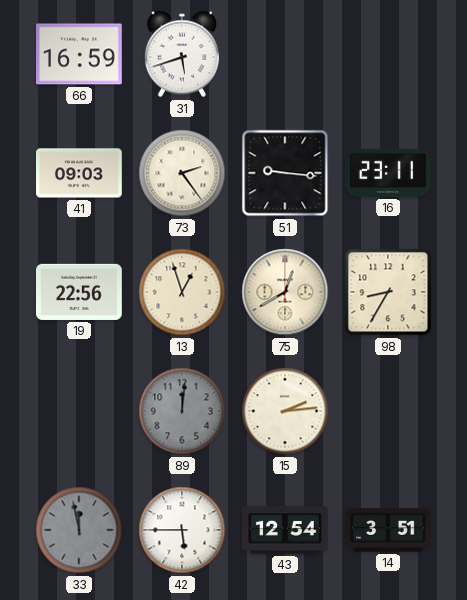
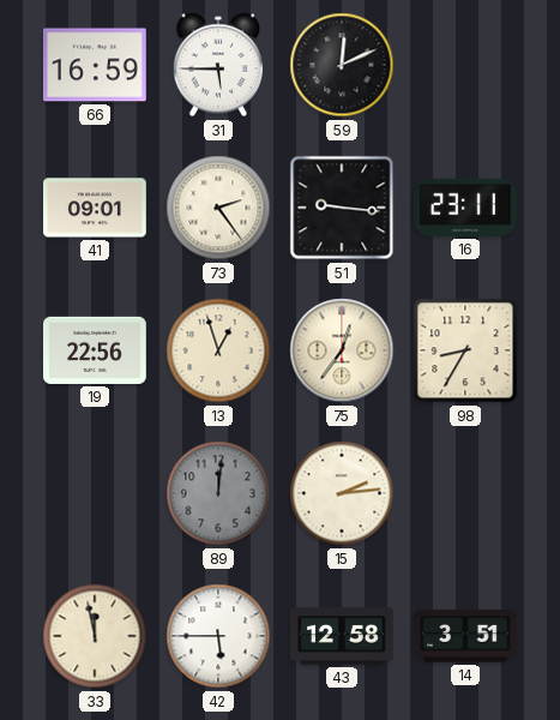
31: 5:42 -> 5:45
59: none -> 12:11
41: 09:03 -> 09:01
75: 12:40 -> 12:36
33 dial: grey -> cream
43: 12:54 -> 12:58
